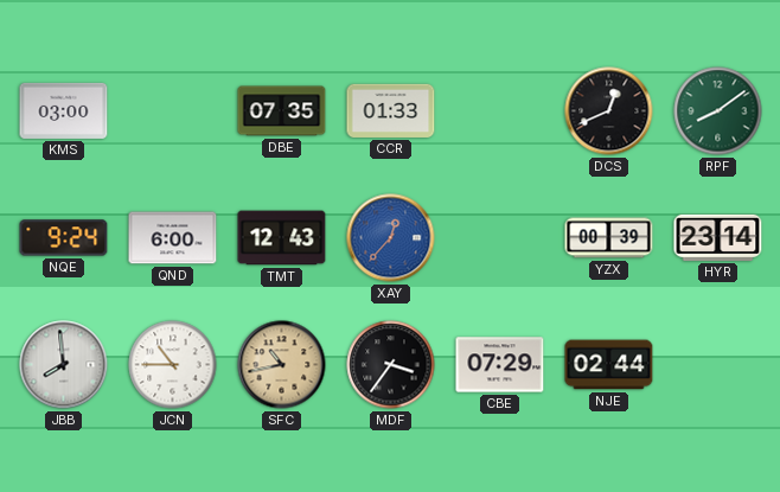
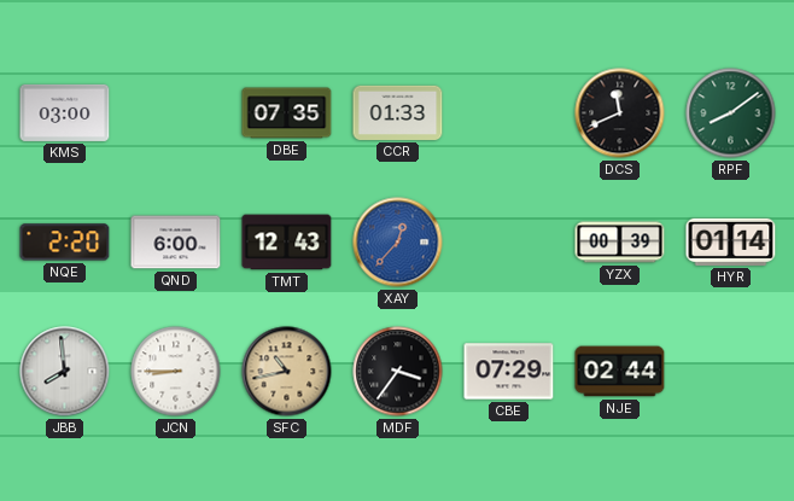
DCS: 12:41 -> 11:41
NQE: 9:24 -> 2:20
HYR: 23:14 -> 01:14
JCN: 10:45 -> 8:45
